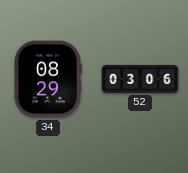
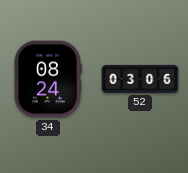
34: 08:29 -> 08:24
